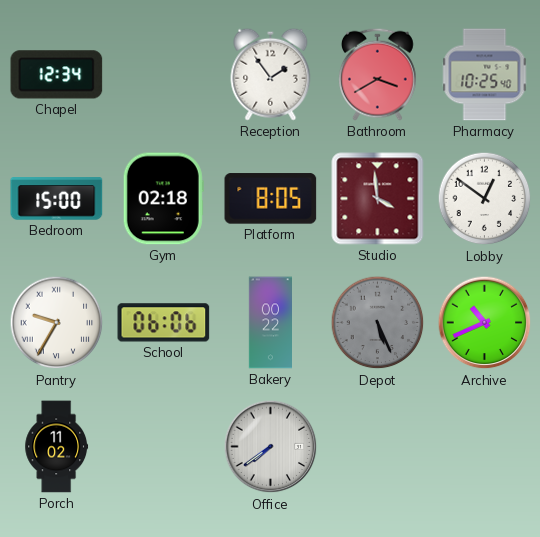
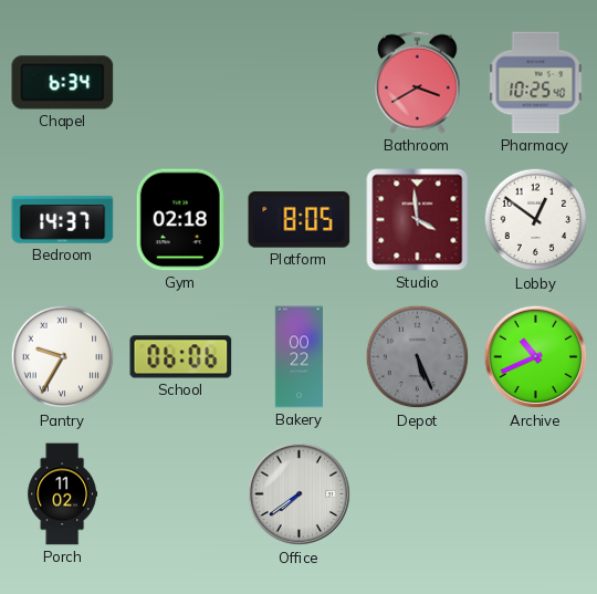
Chapel: 12:34 -> 6:34
Reception: 1:54 -> none
Bedroom: 15:00 -> 14:37
